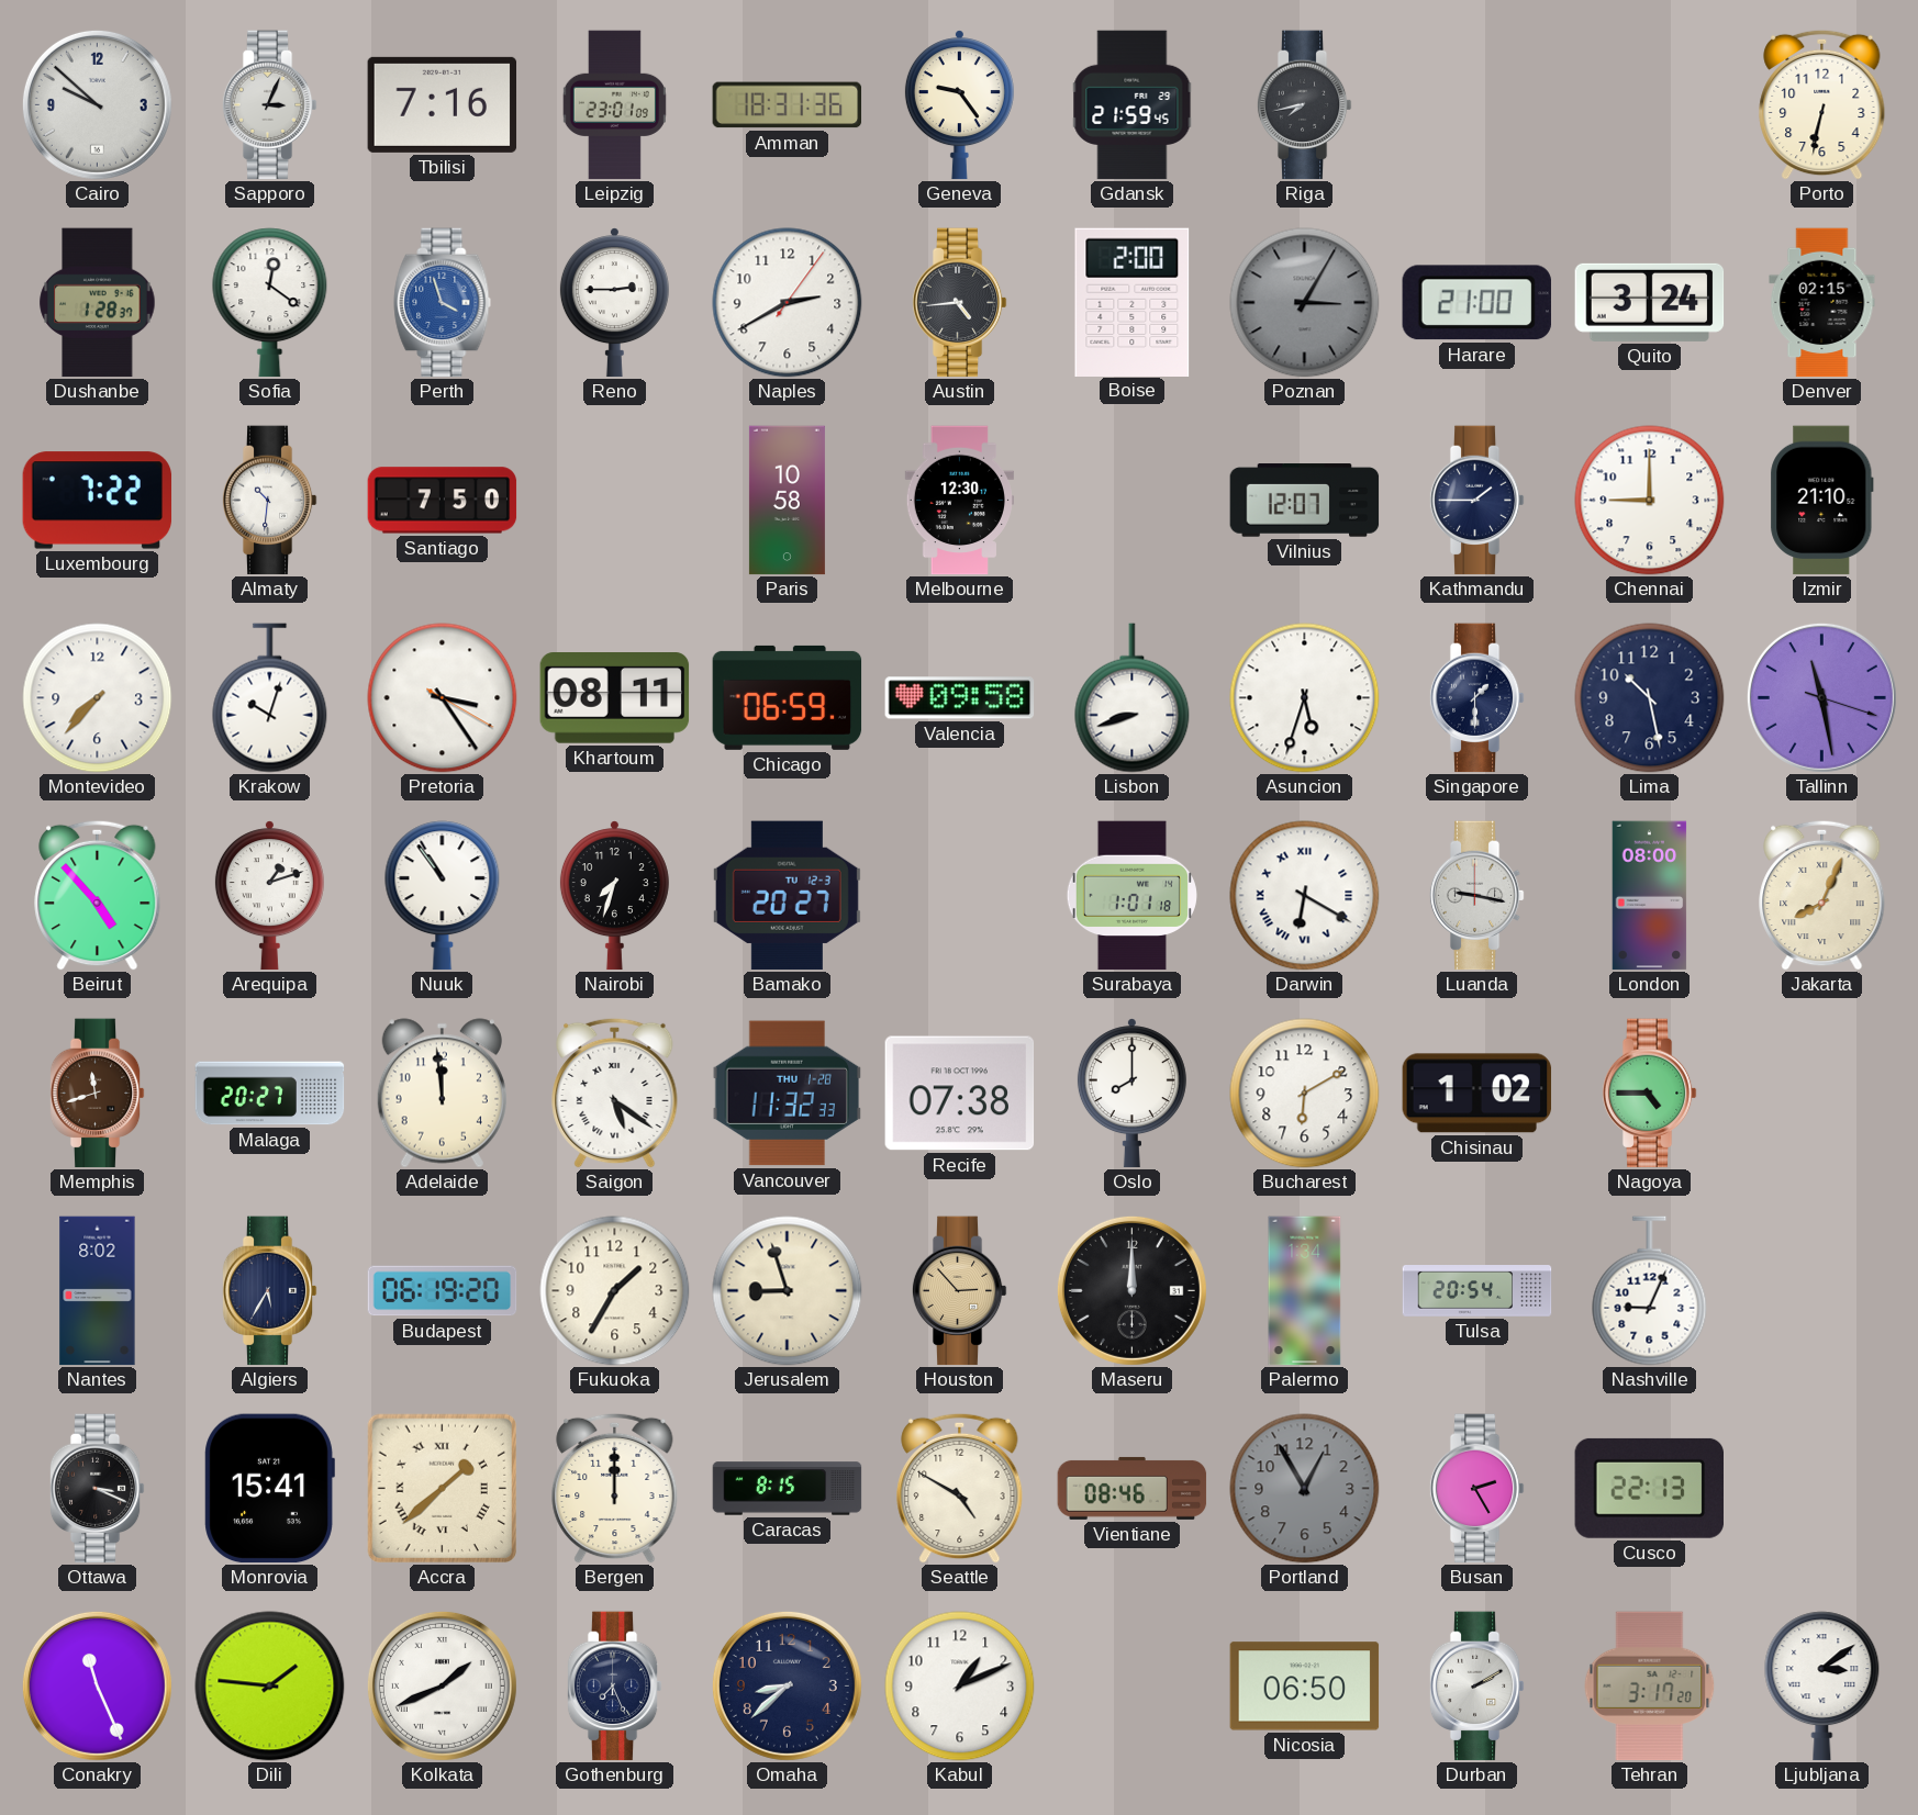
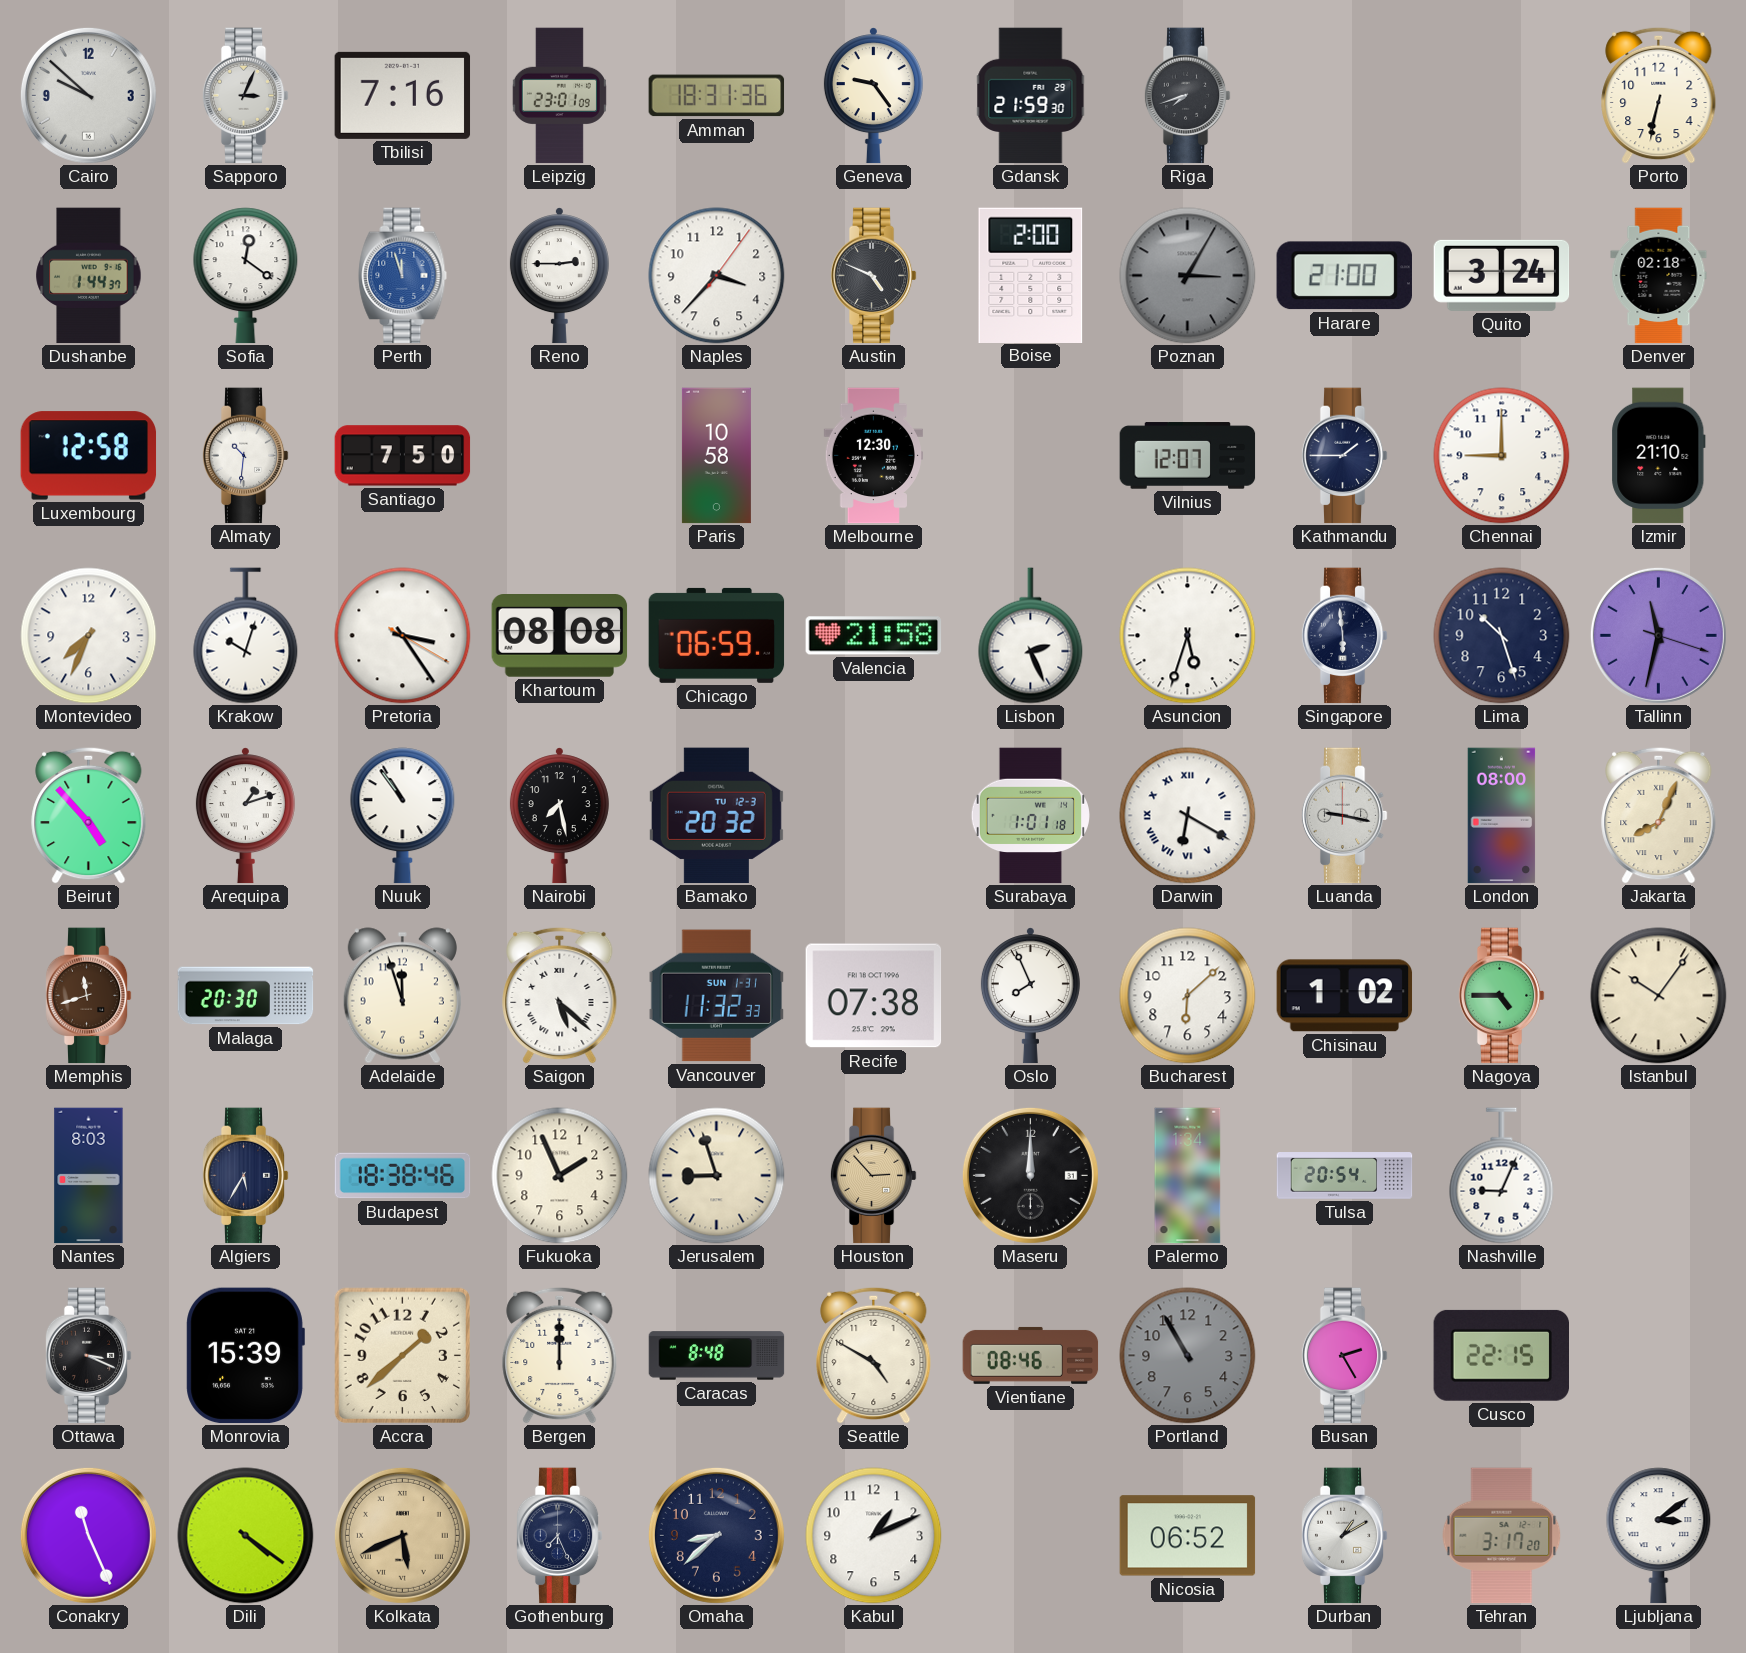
Gdansk: 21:59:45 -> 21:59:30
Riga: 7:43 -> 7:42
Dushanbe: 1:28 -> 1:44
Perth: 3:57 -> 11:57
Naples: 2:40 -> 3:37
Austin: 4:44 -> 4:49
Denver: 02:15 -> 02:18
Luxembourg: 7:22 -> 12:58
Montevideo: 7:37 -> 7:34
Khartoum: 08:11 -> 08:08
Valencia: 09:58 -> 21:58
Lisbon: 8:42 -> 2:26
Singapore: 1:30 -> 5:59
Lima: 10:28 -> 10:27
Tallinn: 11:28 -> 11:32
Nairobi: 7:33 -> 7:28
Bamako: 20:27 -> 20:32
Malaga: 20:27 -> 20:30
Adelaide: 11:59 -> 11:57
Saigon: 5:21 -> 5:22
Vancouver date: THU 1-28 -> SUN 1-31
Oslo: 8:00 -> 7:56
Bucharest: 6:10 -> 6:08
Istanbul: none -> 10:06
Nantes: 8:02 -> 8:03
Budapest: 06:19 -> 18:38
Fukuoka: 1:35 -> 1:56
Monrovia: 15:41 -> 15:39
Accra numerals: Roman -> Arabic
Caracas: 8:15 -> 8:48
Portland: 12:55 -> 10:55
Cusco: 22:13 -> 22:15
Dili: 1:46 -> 4:21
Kolkata: 1:41 -> 5:41
Kolkata dial: white -> champagne
Nicosia: 06:50 -> 06:52
Durban: 2:10 -> 1:10
